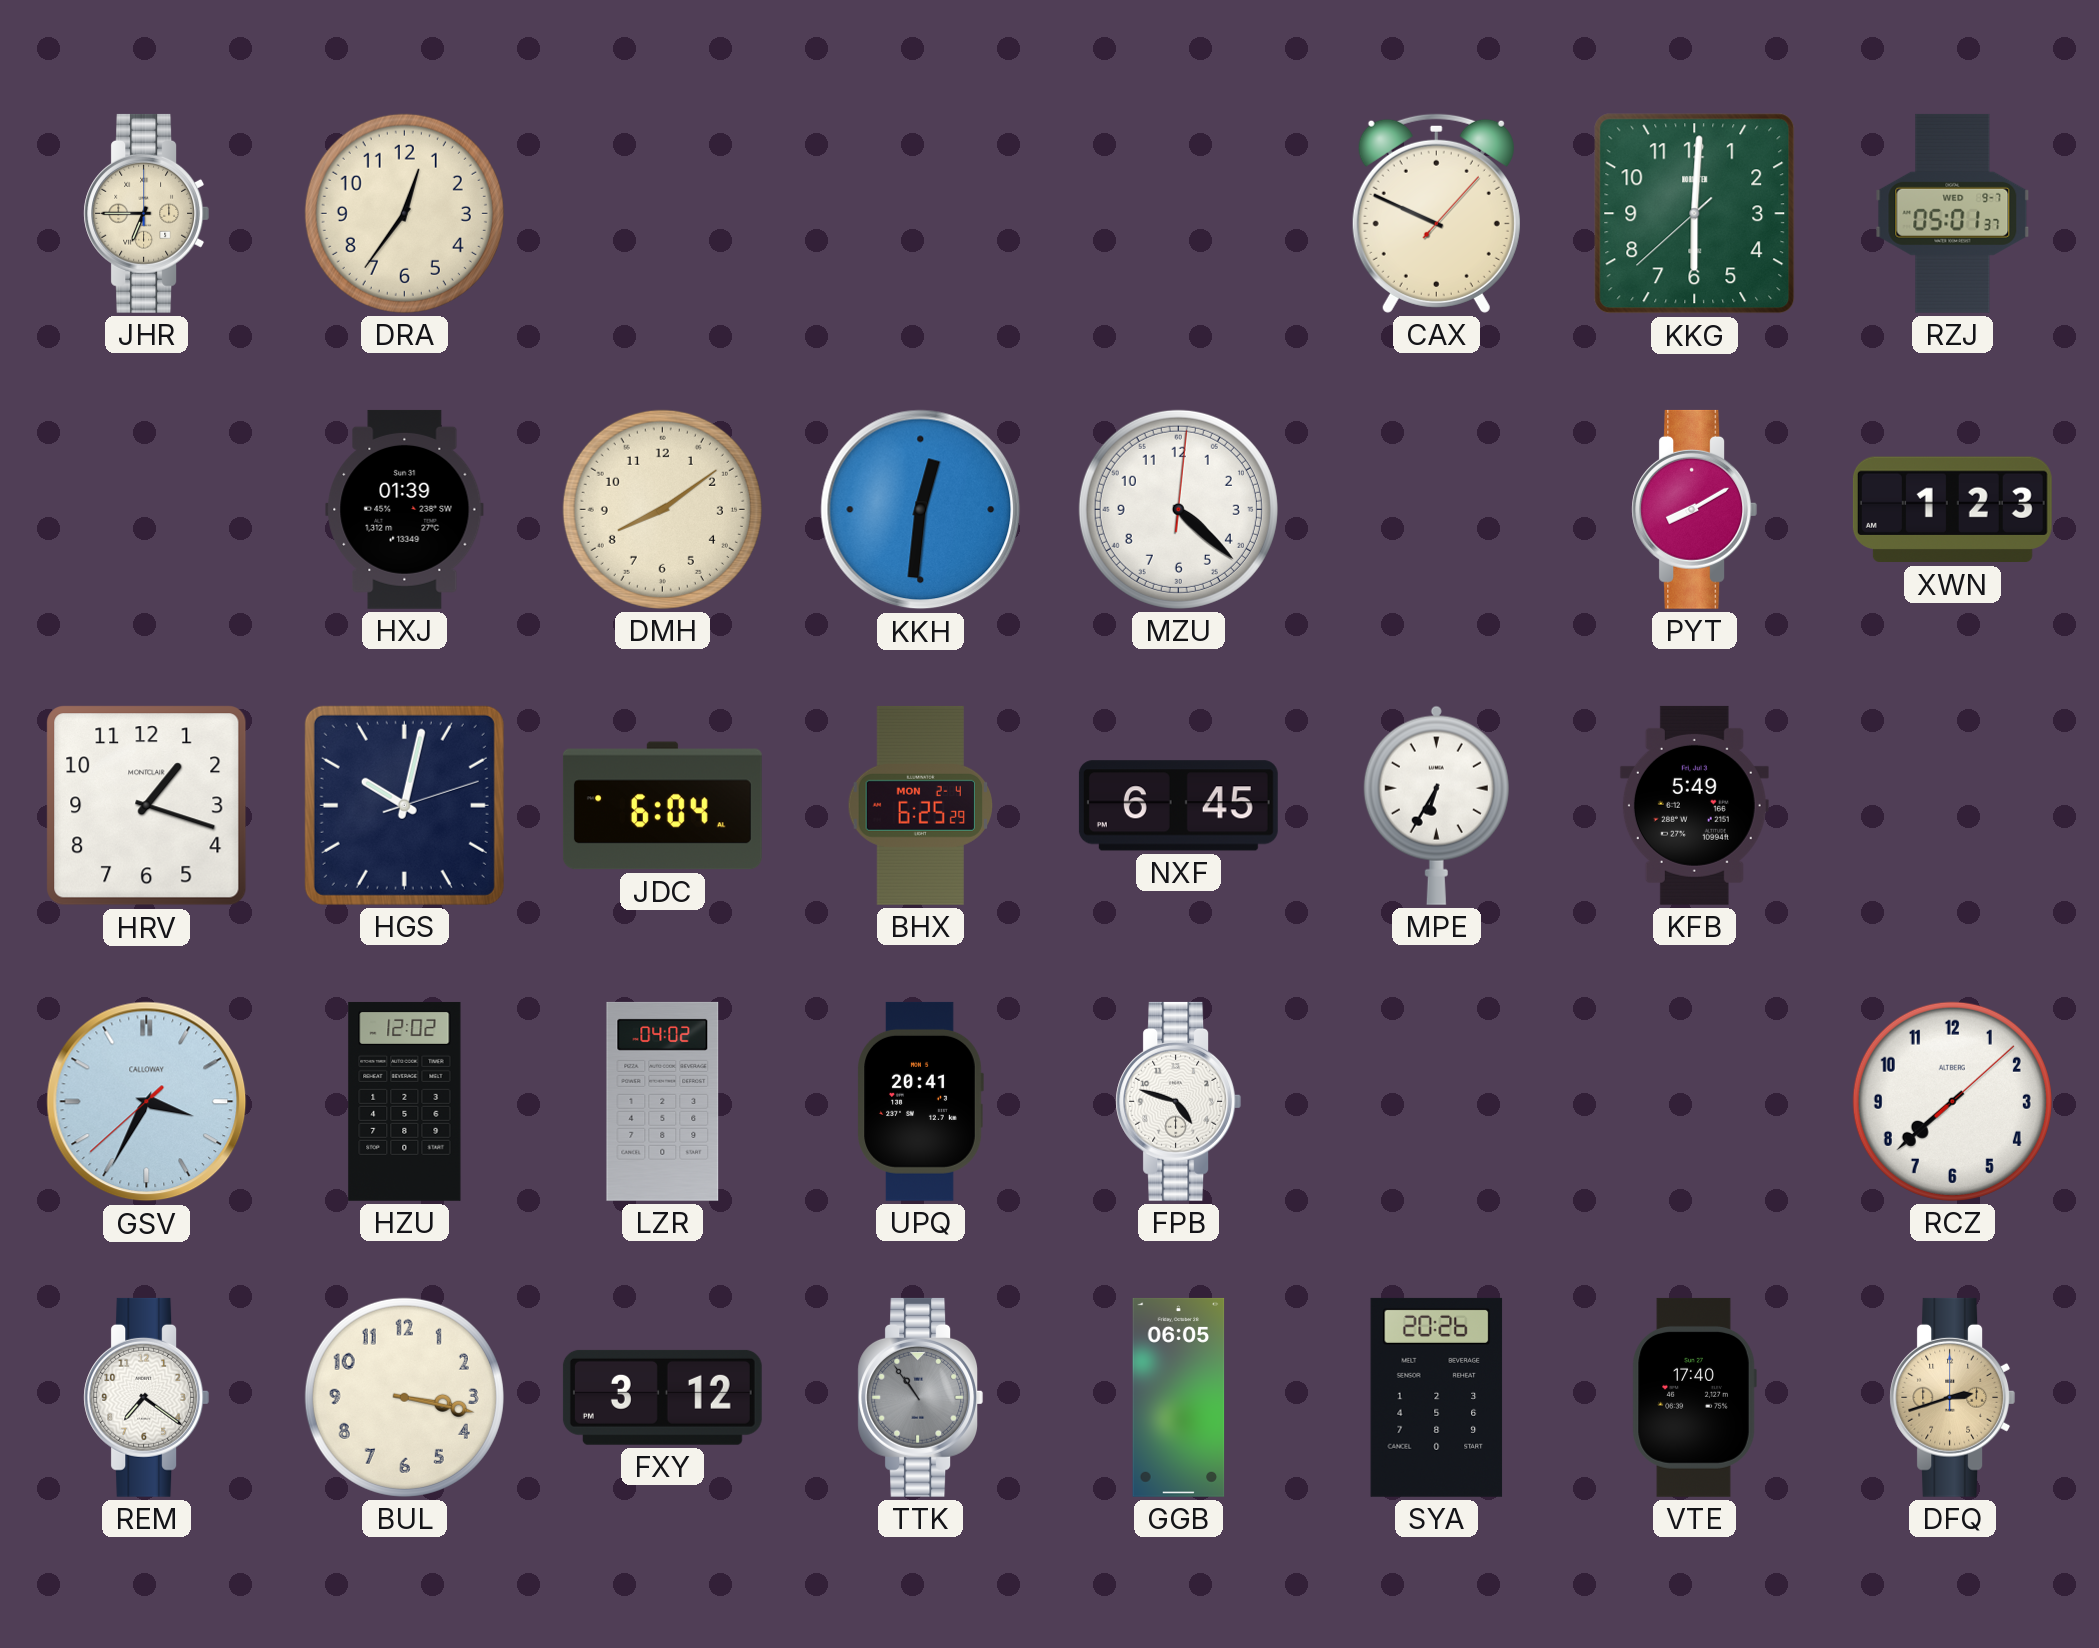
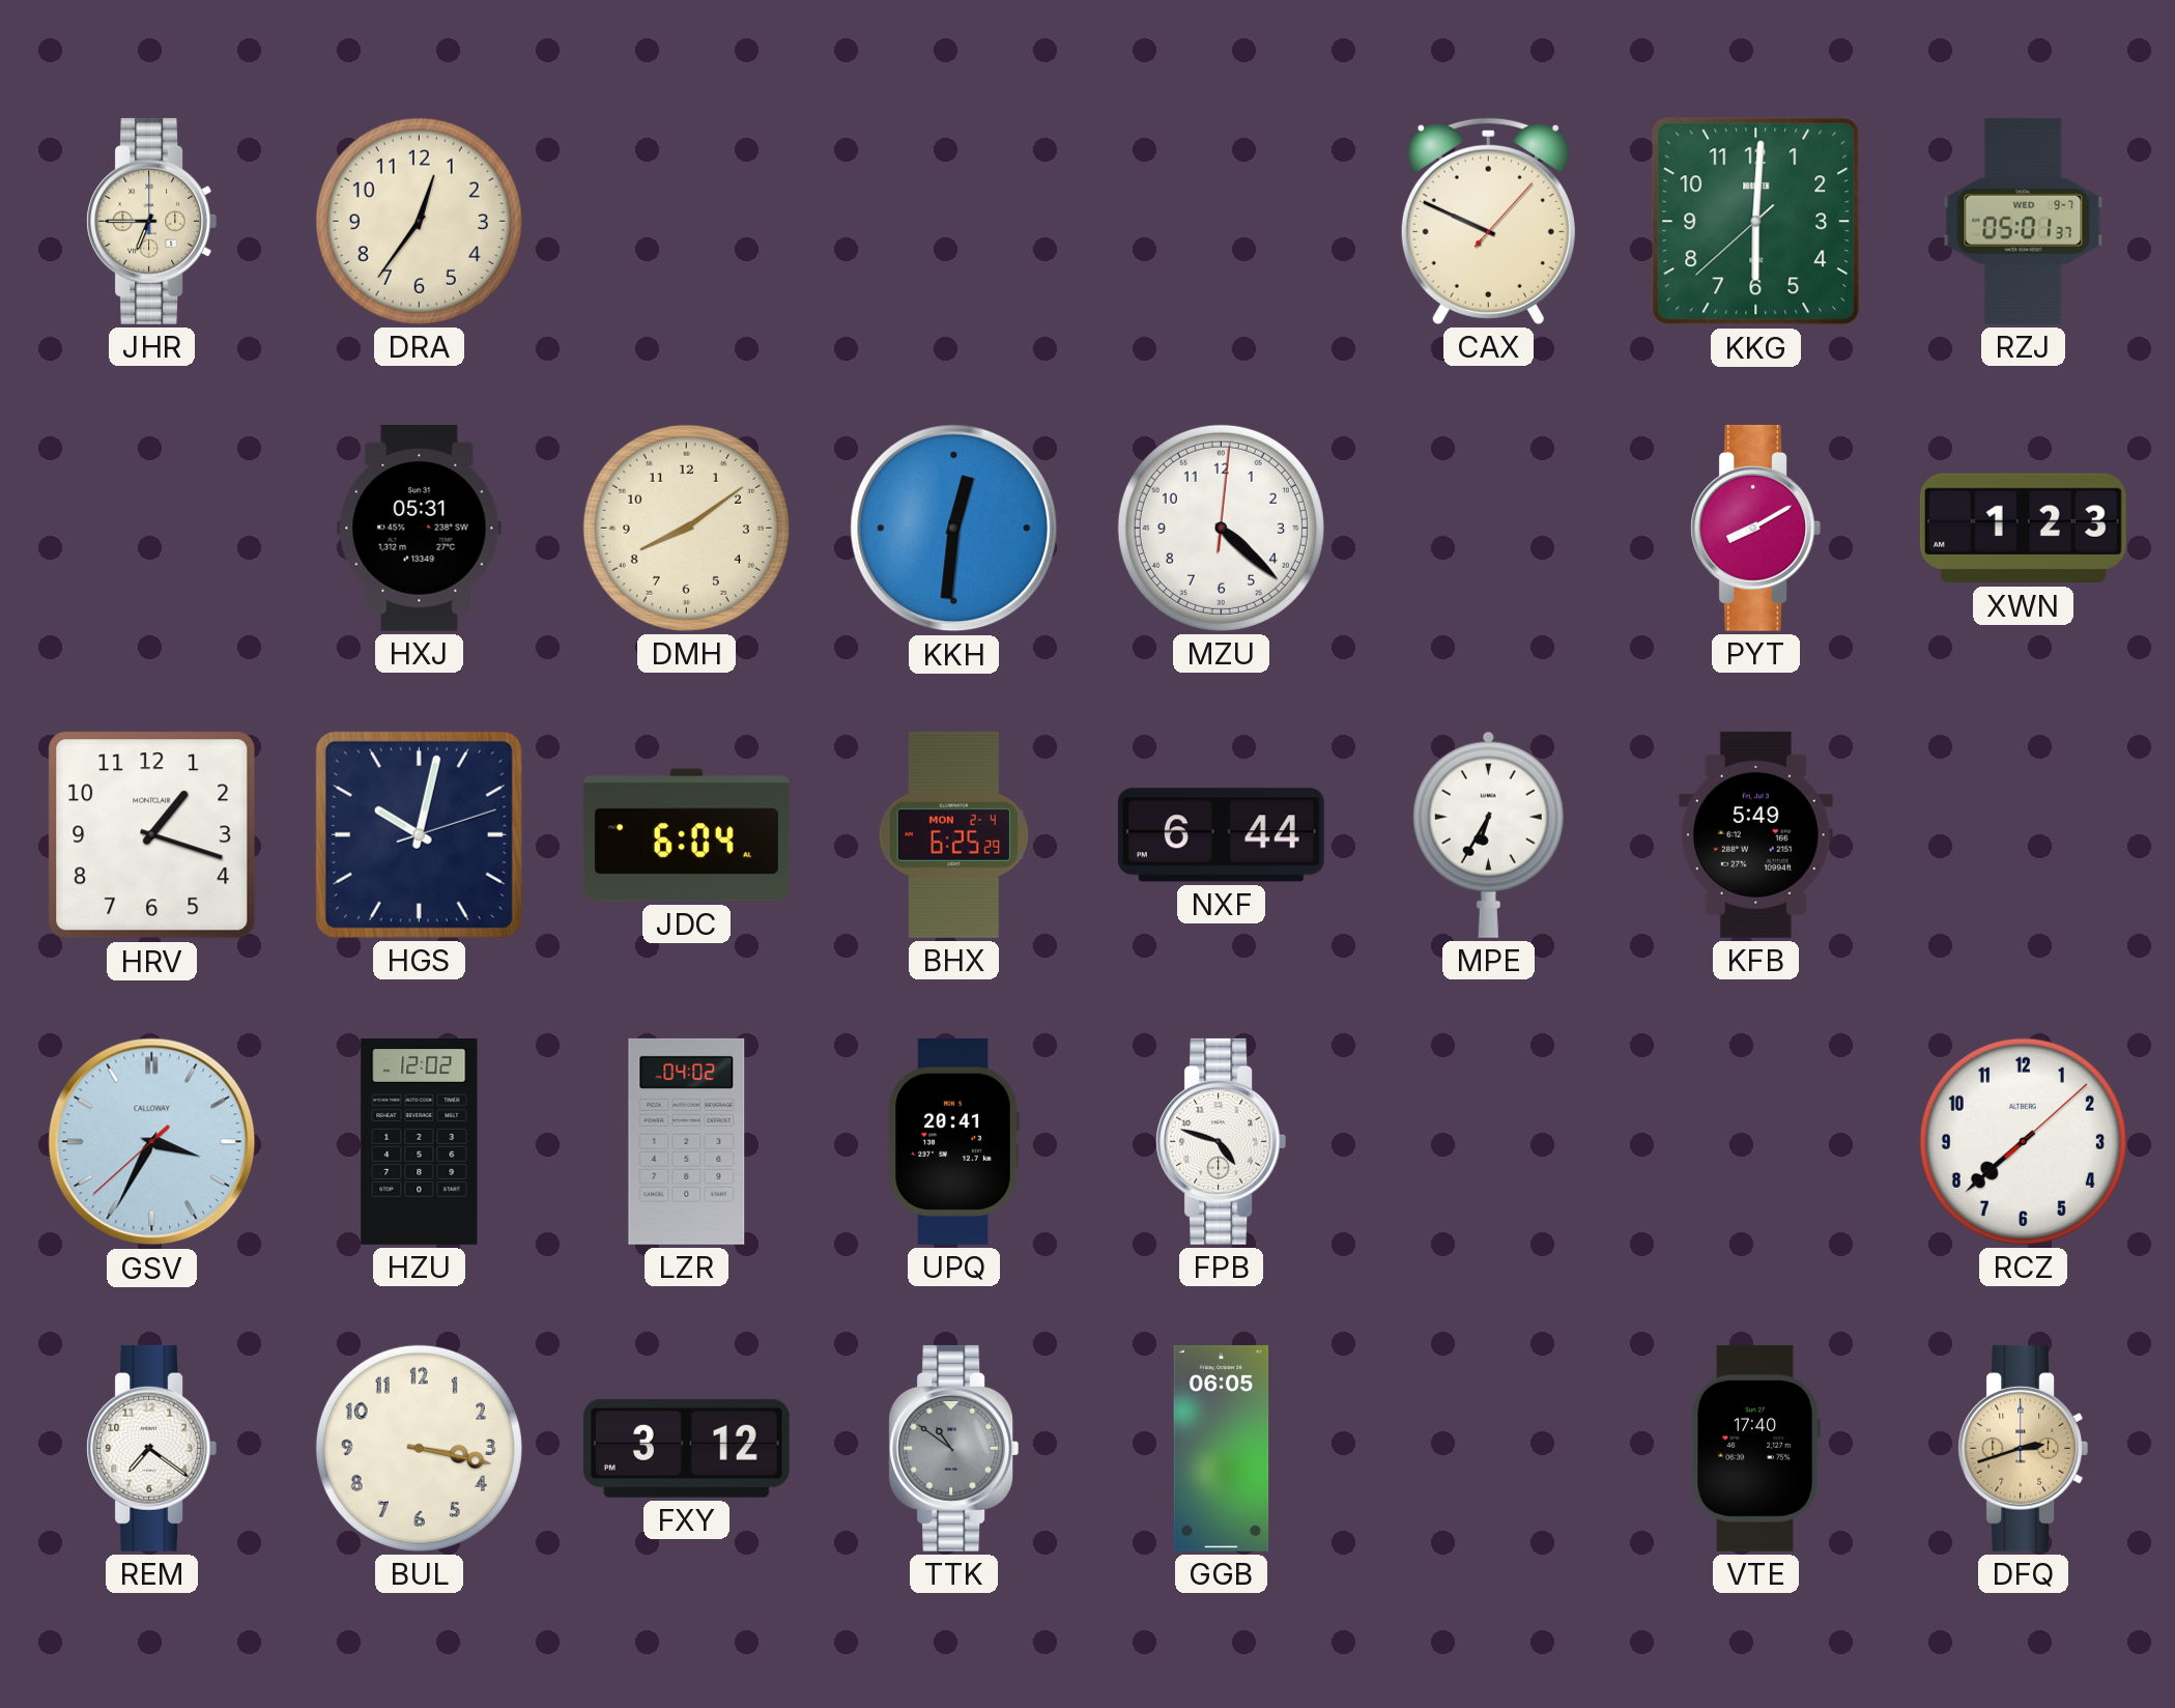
HXJ: 01:39 -> 05:31
NXF: 6:45 -> 6:44
TTK: 10:54 -> 10:51
SYA: 20:26 -> none
